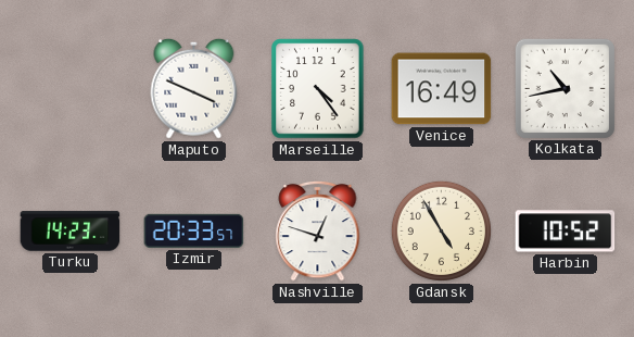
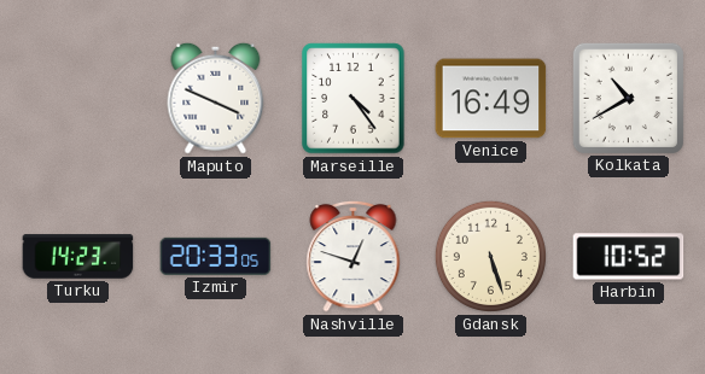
Kolkata: 10:43 -> 10:40
Izmir: 20:33:57 -> 20:33:05
Gdansk: 4:55 -> 5:27
